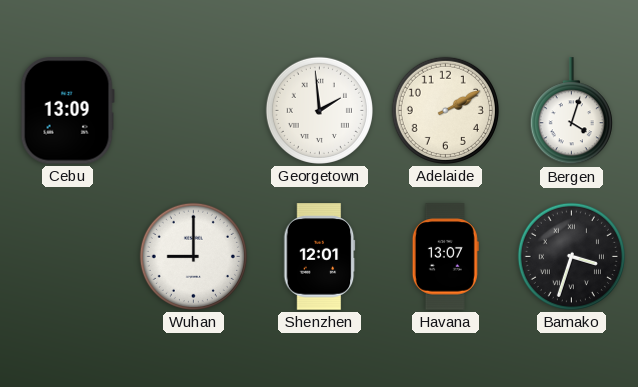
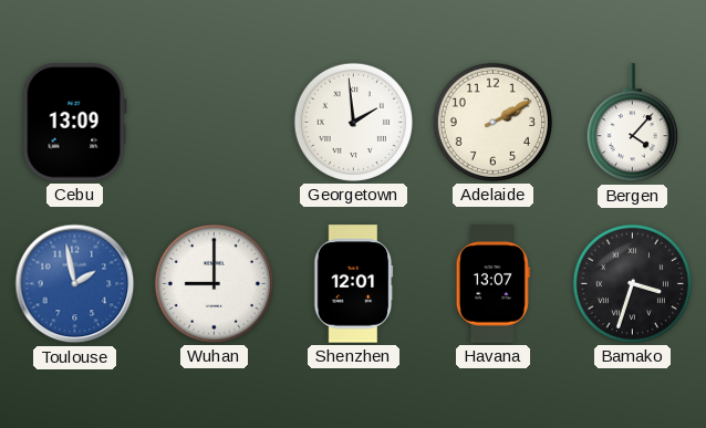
Bergen: 4:03 -> 4:07
Toulouse: none -> 1:58
